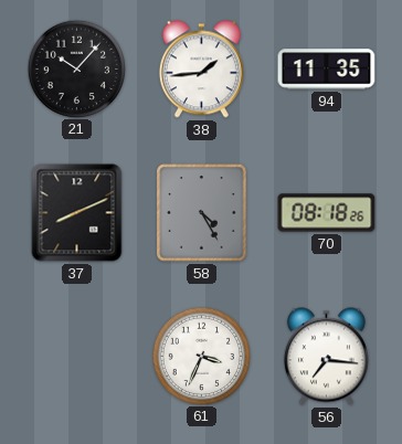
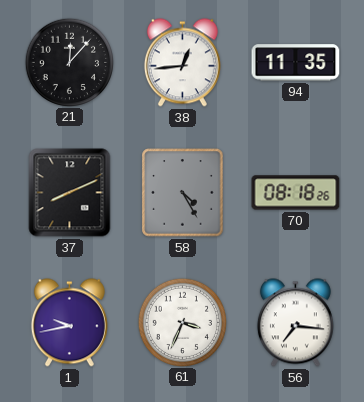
21: 10:07 -> 12:07
38: 1:44 -> 12:44
1: none -> 9:43
